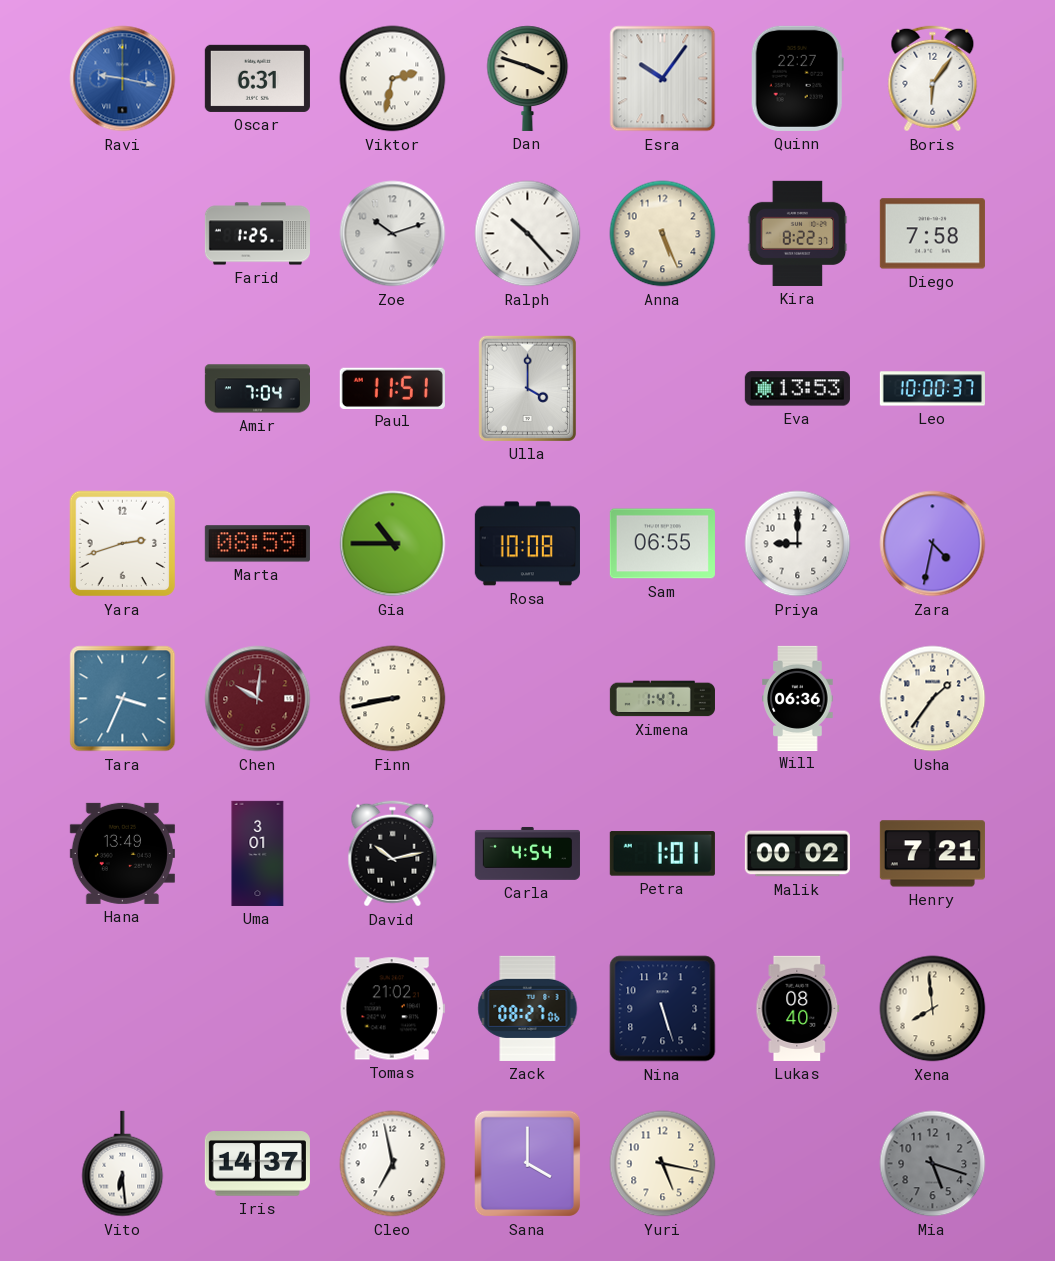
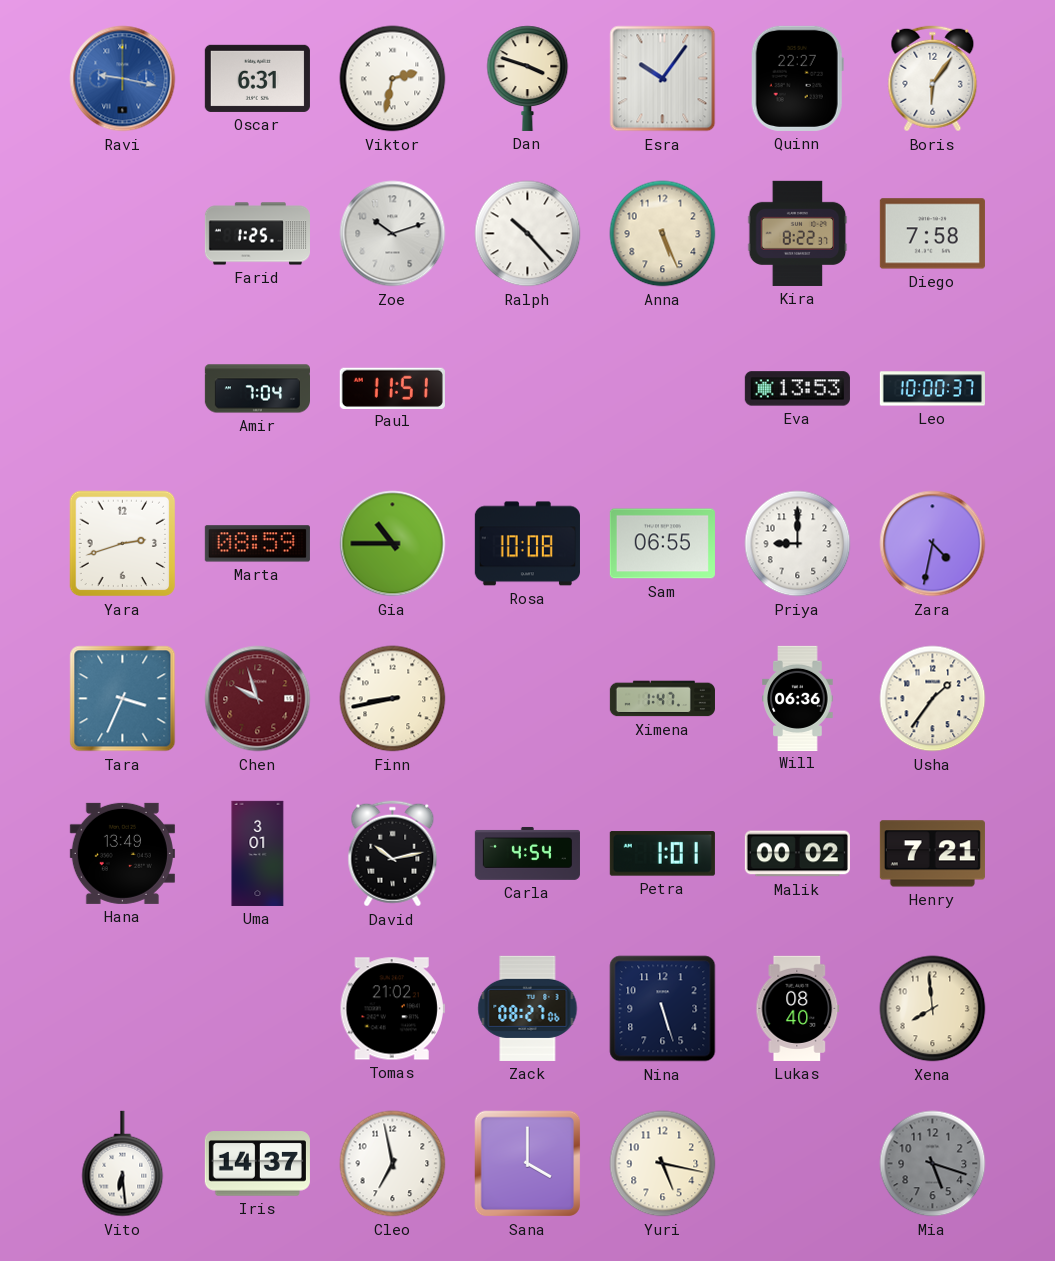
Ulla: 4:00 -> none
Chen: 10:01 -> 9:57
